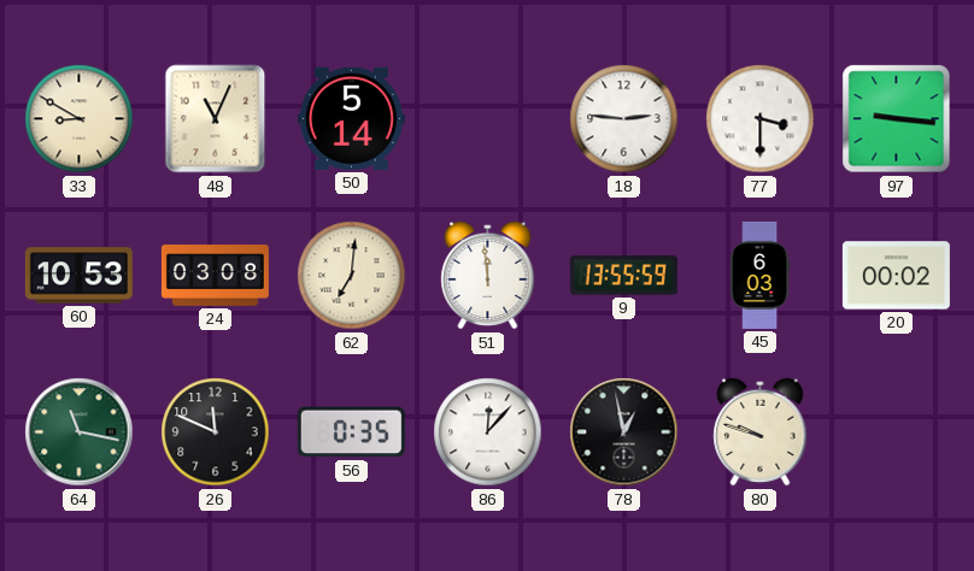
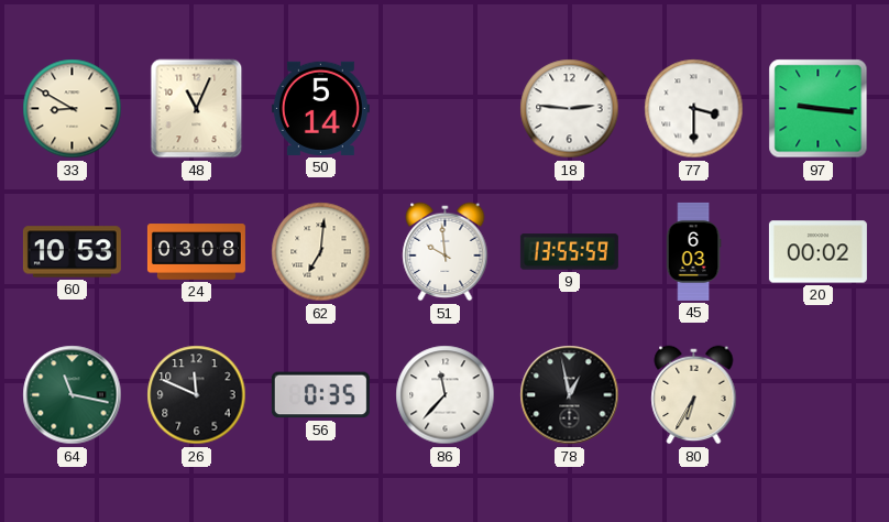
51: 11:59 -> 9:59
86: 12:07 -> 11:37
80: 9:48 -> 6:35
